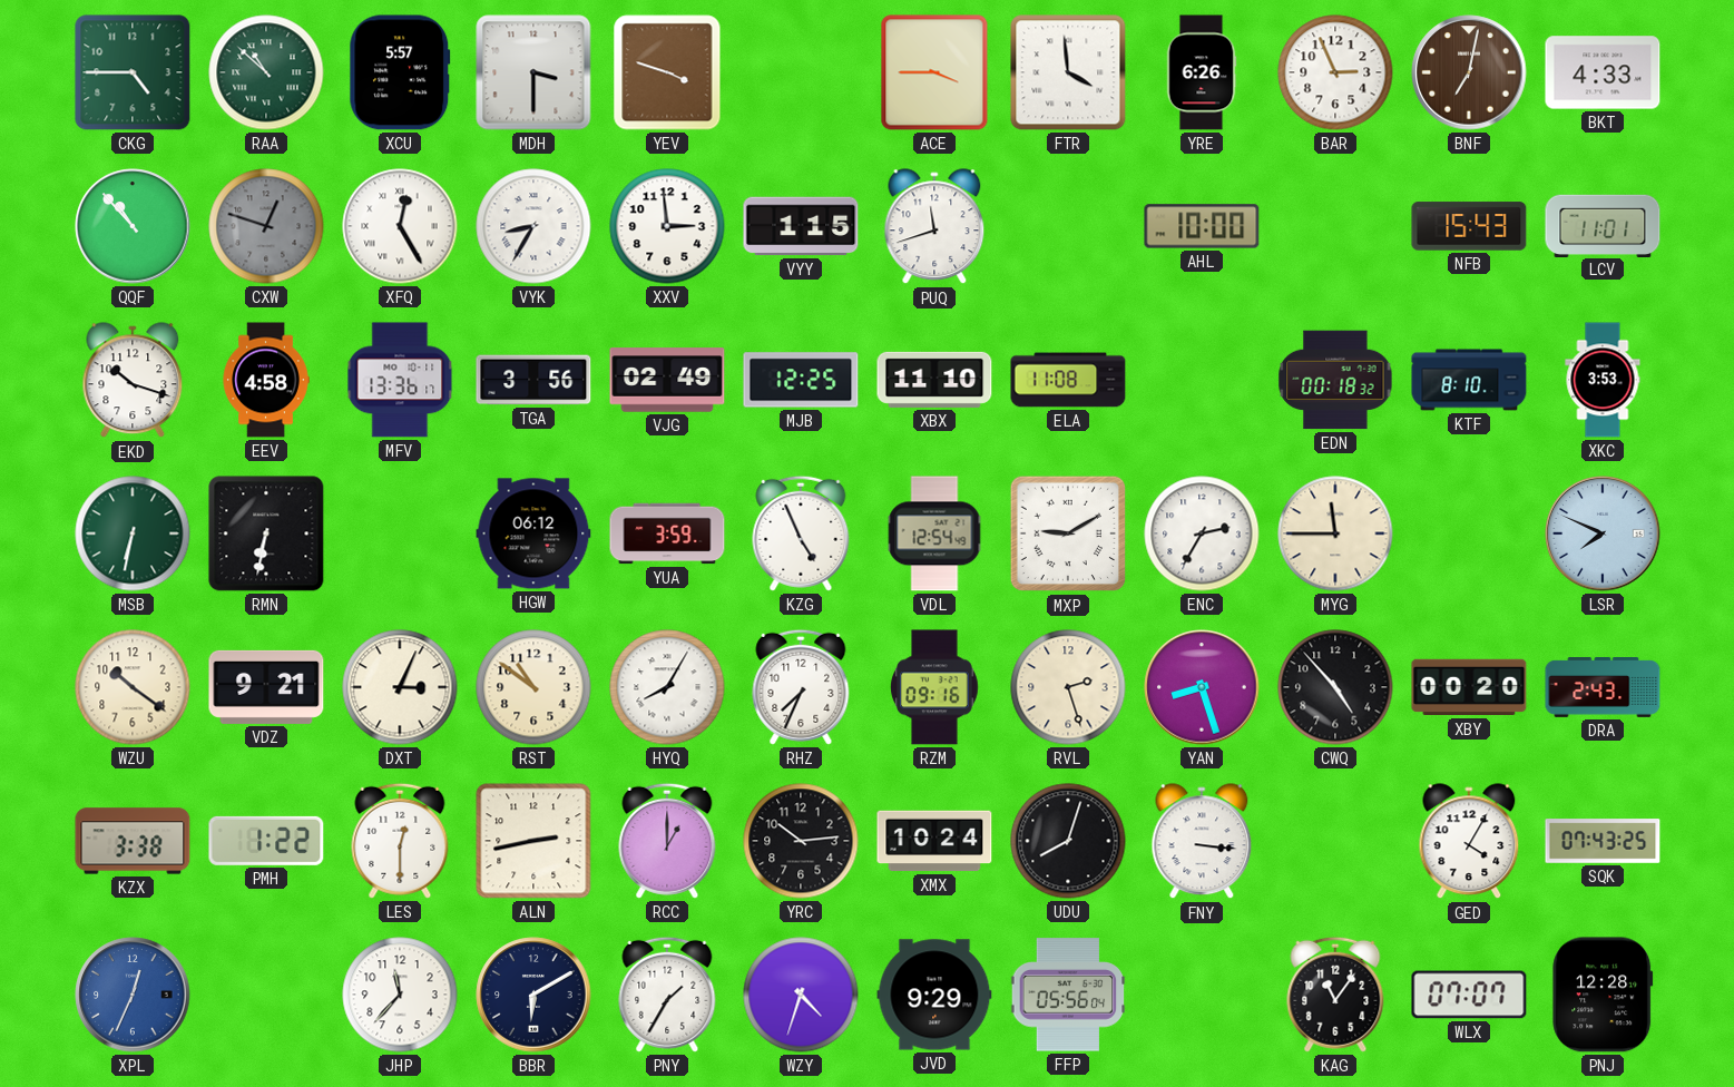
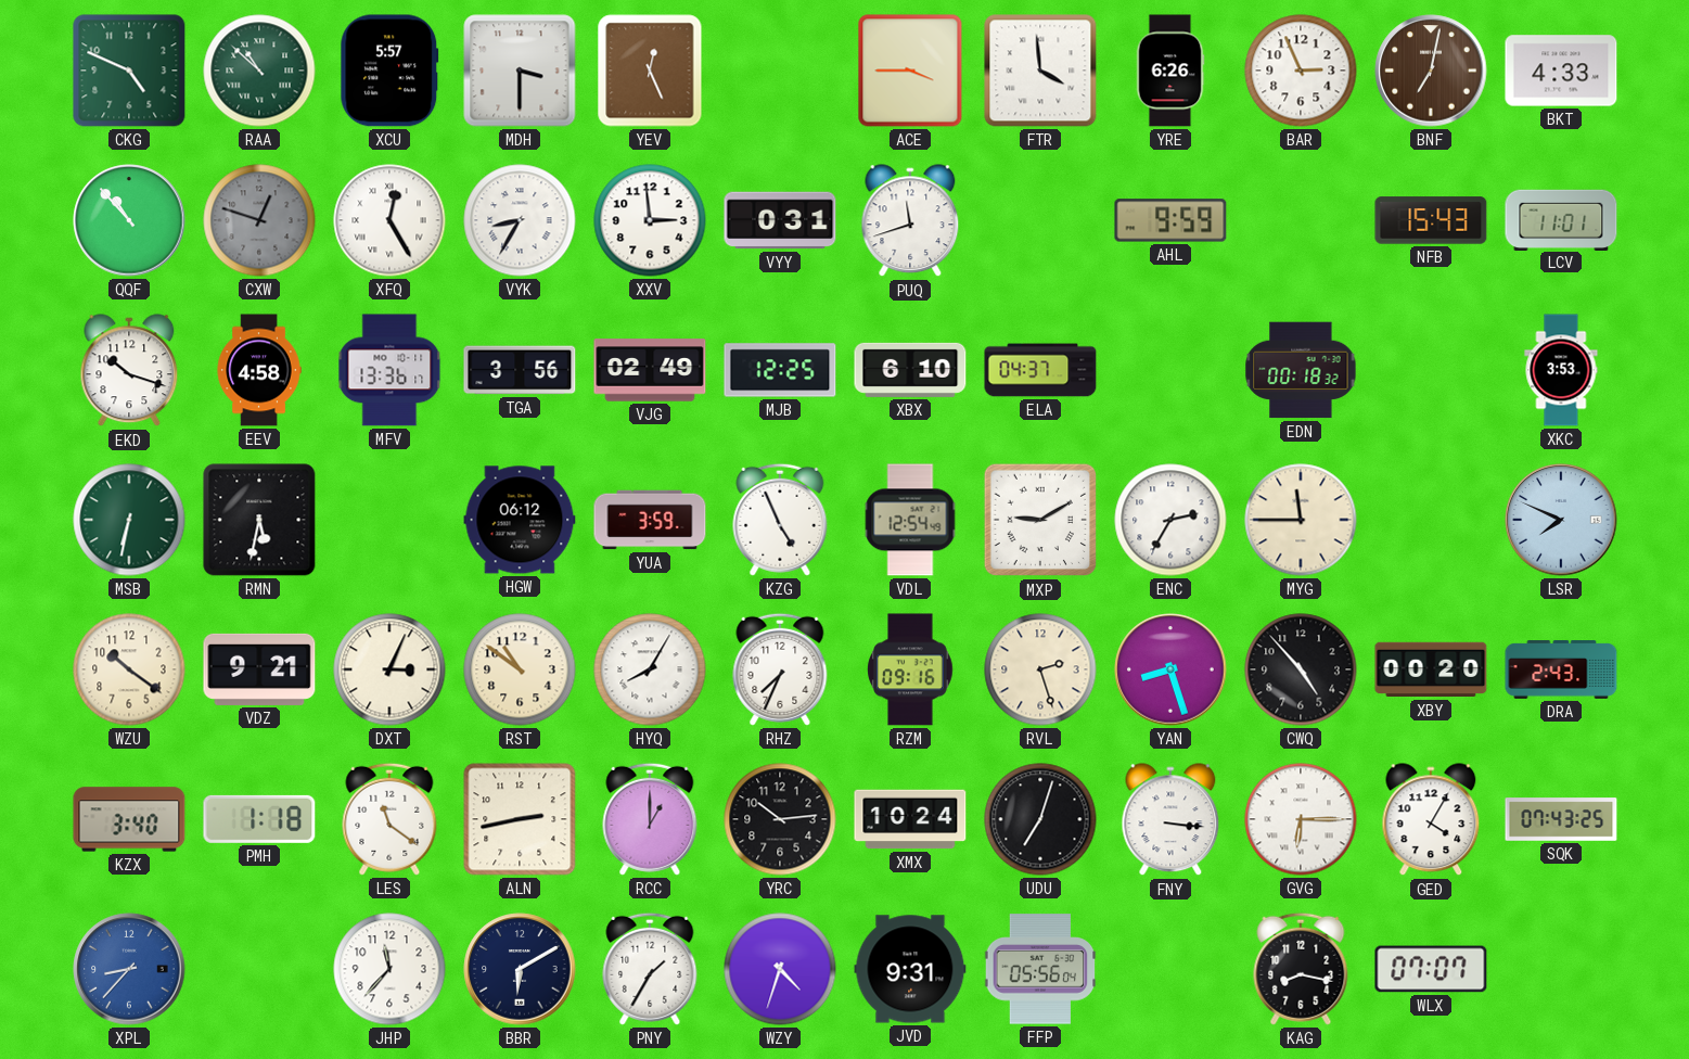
CKG: 4:45 -> 4:49
YEV: 3:48 -> 12:26
VYY: 1:15 -> 0:31
AHL: 10:00 -> 9:59
XBX: 11:10 -> 6:10
ELA: 11:08 -> 04:37
KTF: 8:10 -> none
RMN: 6:32 -> 5:32
KZX: 3:38 -> 3:40
PMH: 1:22 -> 1:18
LES: 12:30 -> 11:21
UDU: 8:03 -> 7:03
GVG: none -> 6:15
XPL: 12:34 -> 8:37
JVD: 9:29 -> 9:31
KAG: 11:06 -> 8:17
PNJ: 12:28 -> none
